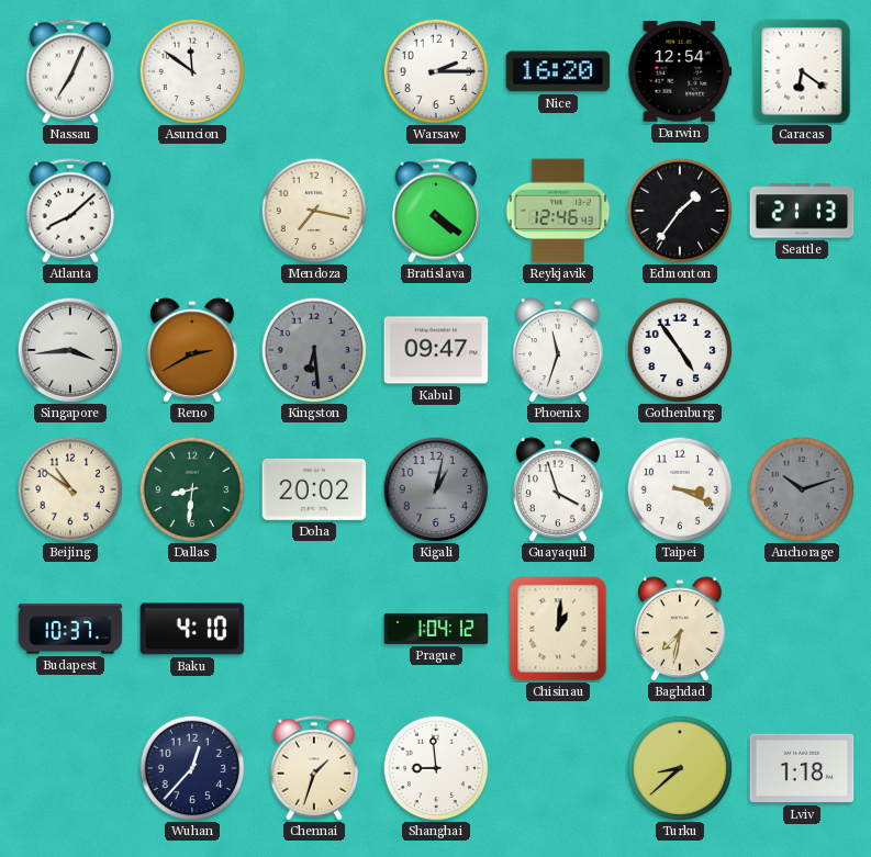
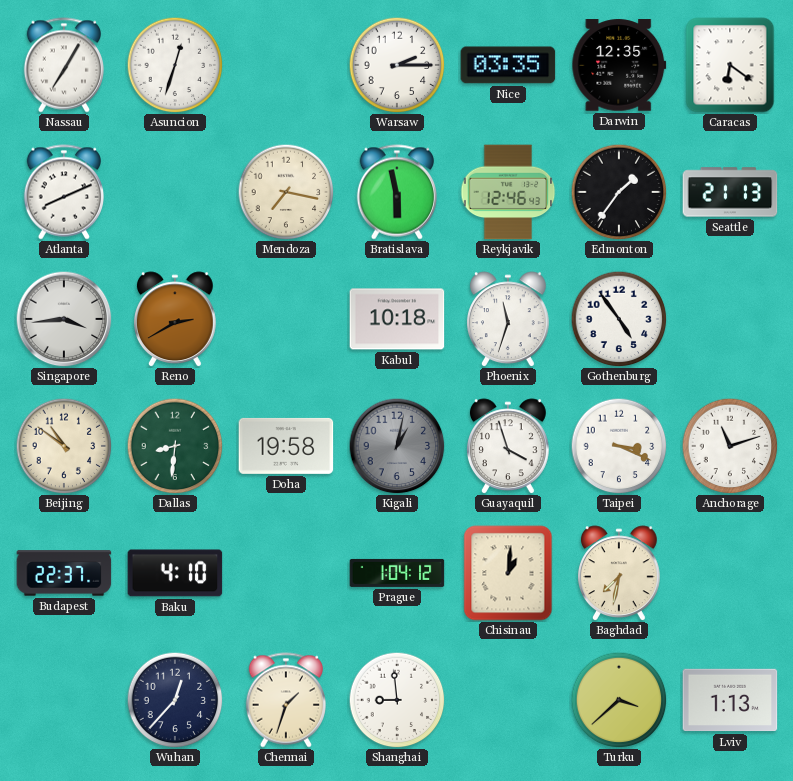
Nassau: 7:04 -> 7:05
Asuncion: 11:51 -> 12:33
Nice: 16:20 -> 03:35
Darwin: 12:54 -> 12:35
Atlanta: 8:08 -> 8:11
Bratislava: 4:21 -> 5:58
Kingston: 6:29 -> none
Kabul: 09:47 -> 10:18
Doha: 20:02 -> 19:58
Anchorage: 10:12 -> 11:12
Anchorage dial: grey -> white
Budapest: 10:37 -> 22:37
Turku: 8:38 -> 3:38
Lviv: 1:18 -> 1:13
